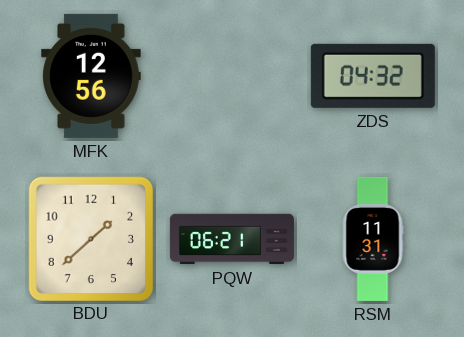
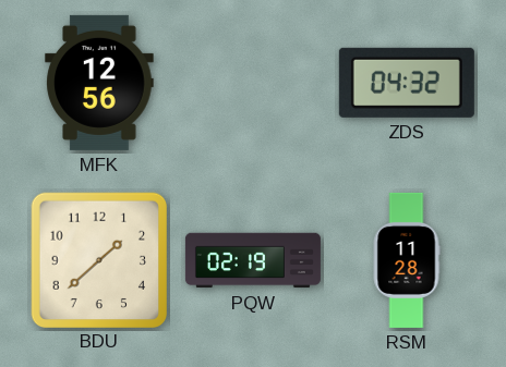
PQW: 06:21 -> 02:19
RSM: 11:31 -> 11:28
